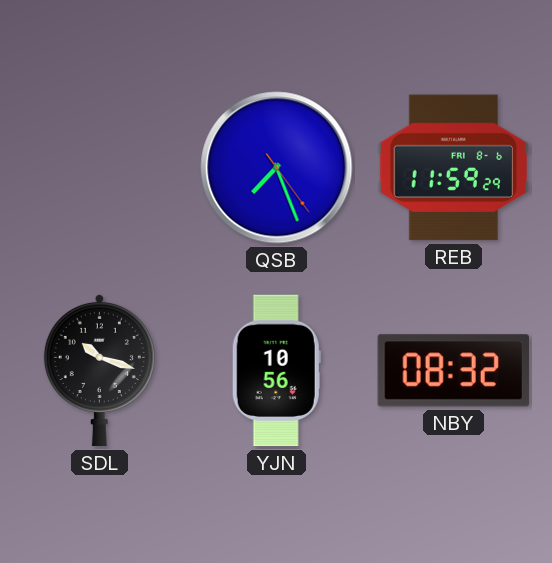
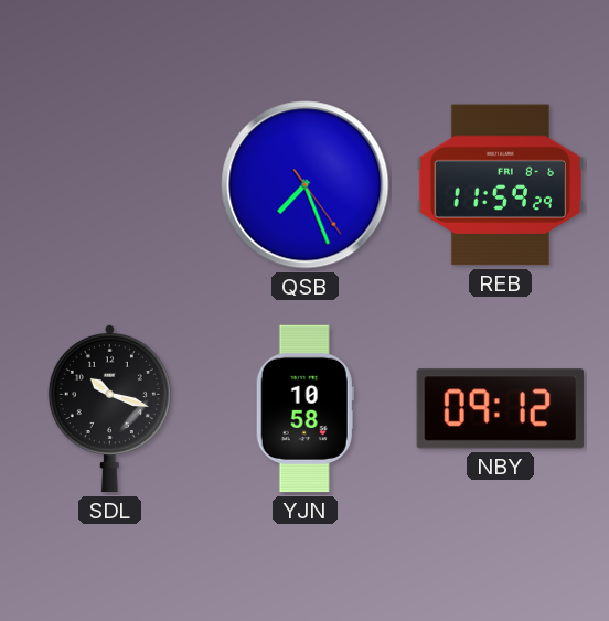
YJN: 10:56 -> 10:58
NBY: 08:32 -> 09:12
